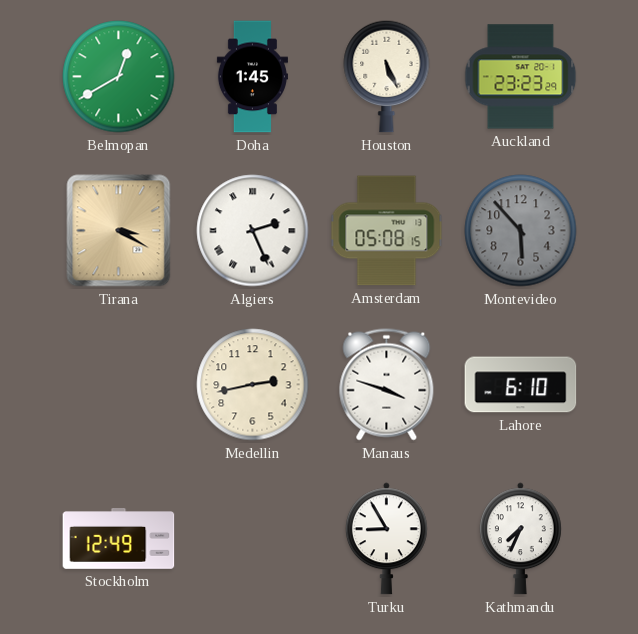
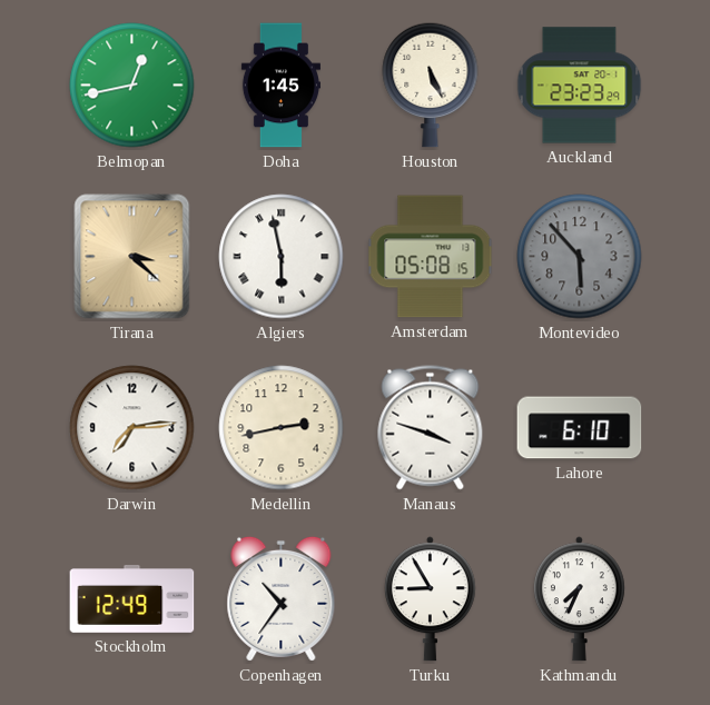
Belmopan: 12:40 -> 12:43
Tirana: 3:20 -> 3:22
Algiers: 2:26 -> 5:58
Darwin: none -> 7:14
Copenhagen: none -> 10:36
